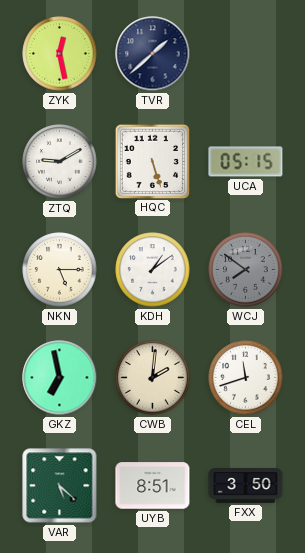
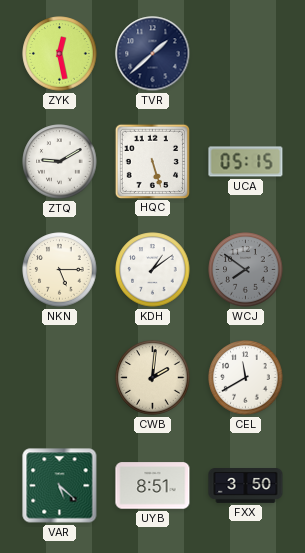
GKZ: 6:58 -> none
CEL: 11:42 -> 11:40
